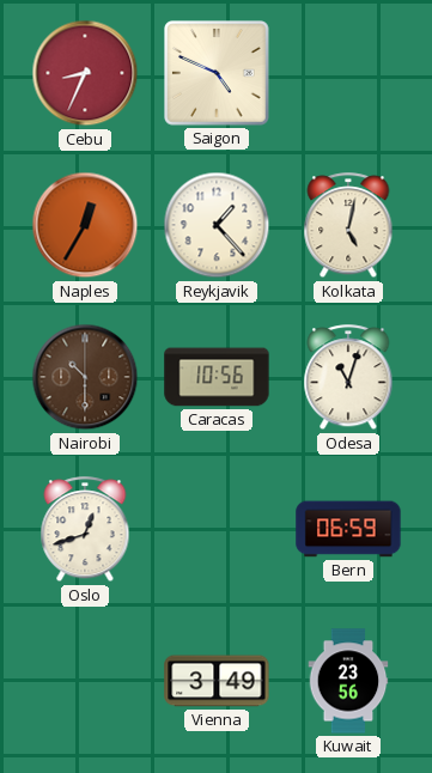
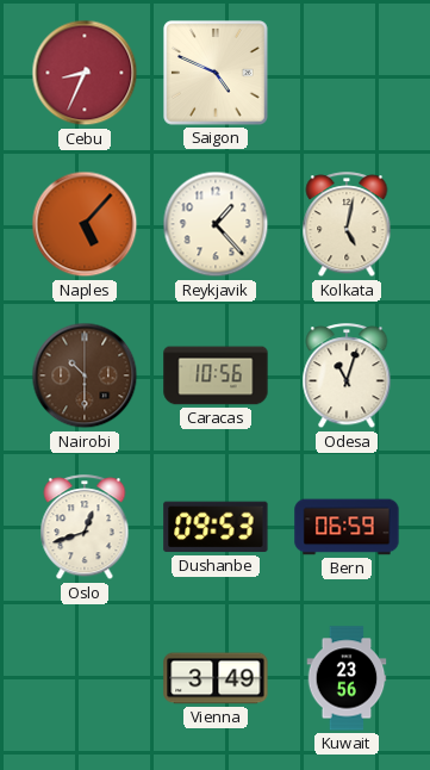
Naples: 12:35 -> 5:07
Dushanbe: none -> 09:53
